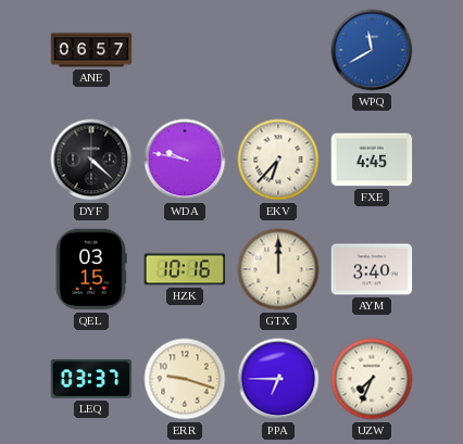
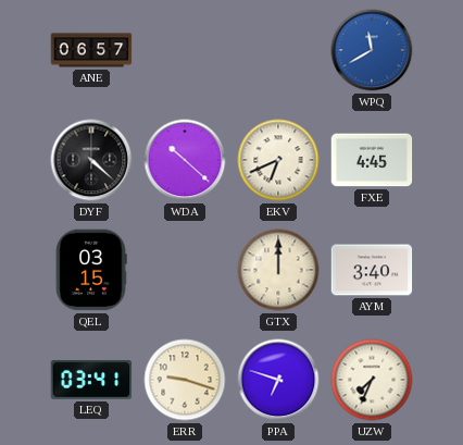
WDA: 9:47 -> 10:22
EKV: 6:37 -> 6:41
HZK: 10:16 -> none
LEQ: 03:37 -> 03:41
PPA: 6:45 -> 6:48
